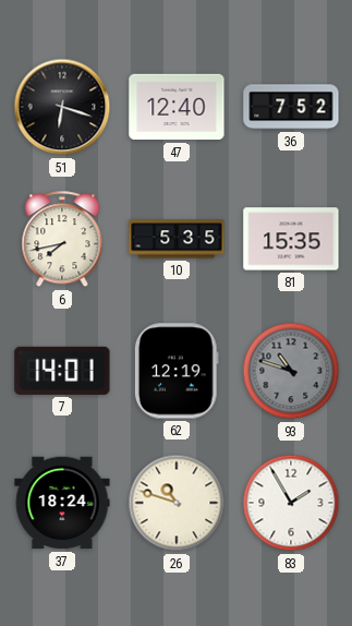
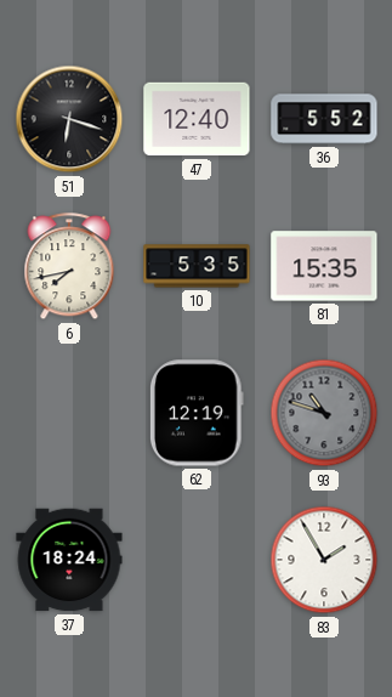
36: 7:52 -> 5:52
7: 14:01 -> none
26: 10:48 -> none
